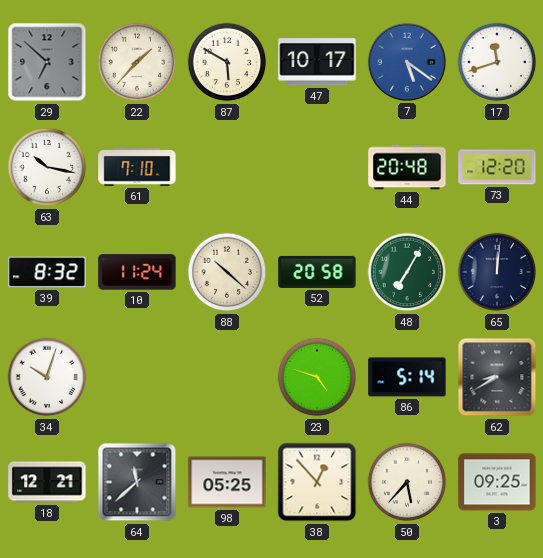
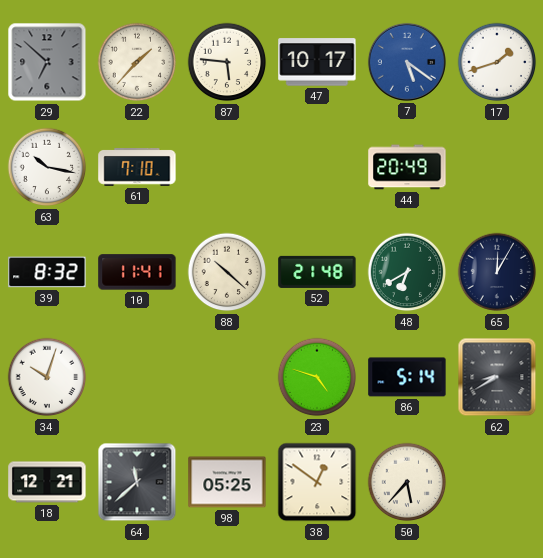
87: 5:50 -> 5:46
17: 11:42 -> 1:42
44: 20:48 -> 20:49
73: 12:20 -> none
10: 11:24 -> 11:41
52: 20:58 -> 21:48
48: 7:05 -> 6:40
65: 12:01 -> 12:05
38: 12:53 -> 12:51
3: 09:25 -> none
